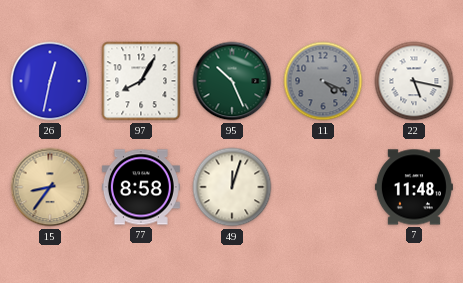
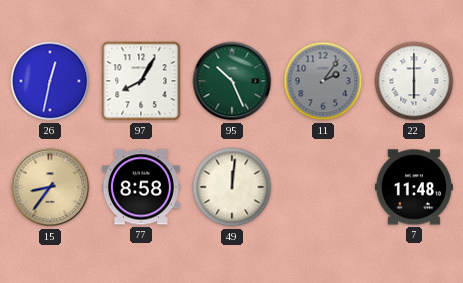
11: 4:19 -> 2:06
22: 5:17 -> 6:00
49: 12:03 -> 12:01
